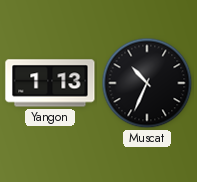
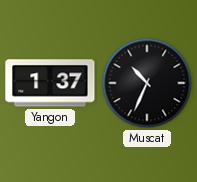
Yangon: 1:13 -> 1:37
